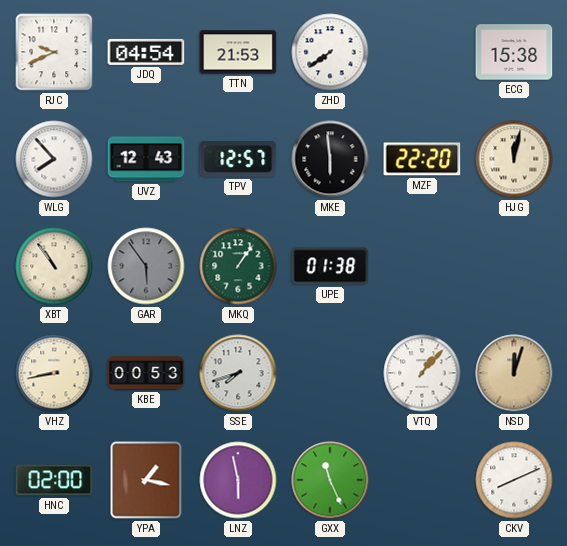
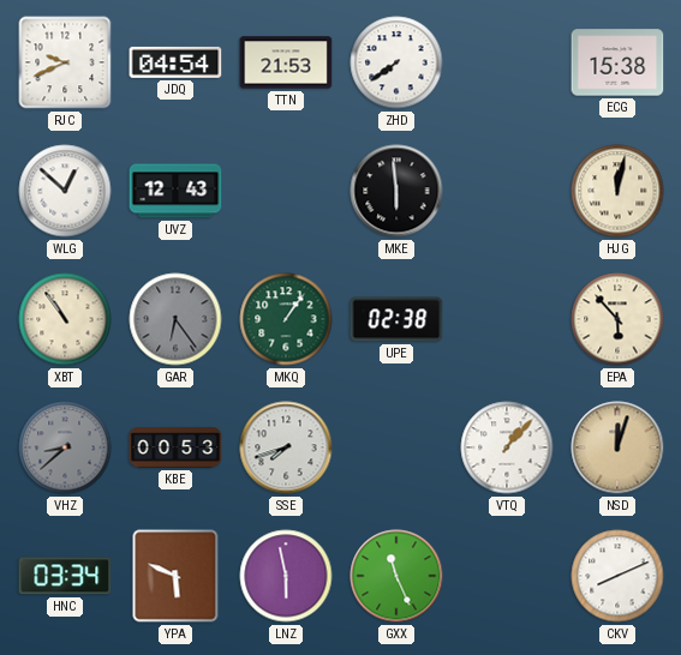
WLG: 7:53 -> 12:52
TPV: 12:57 -> none
MZF: 22:20 -> none
GAR: 5:54 -> 6:24
UPE: 01:38 -> 02:38
EPA: none -> 5:53
VHZ: 8:43 -> 8:38
VHZ dial: cream -> grey
HNC: 02:00 -> 03:34
YPA: 1:17 -> 5:49
